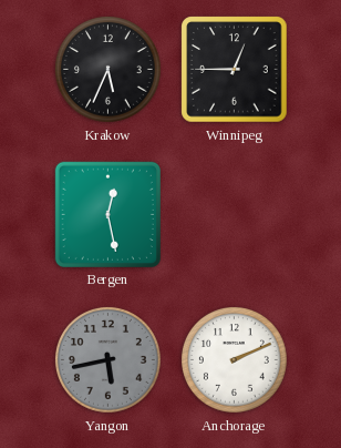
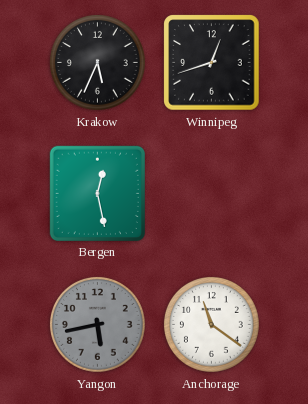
Winnipeg: 12:45 -> 12:42
Anchorage: 2:11 -> 11:21
